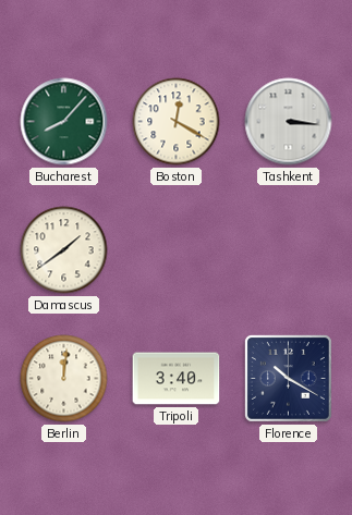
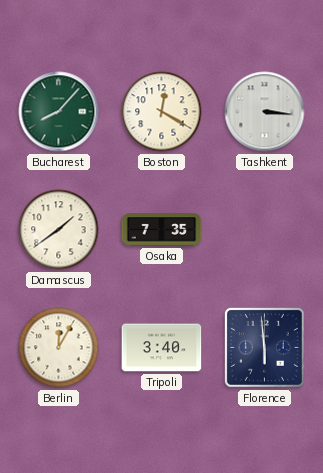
Osaka: none -> 7:35
Berlin: 12:01 -> 12:05
Florence: 10:20 -> 5:59
